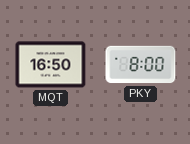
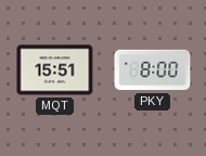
MQT: 16:50 -> 15:51
